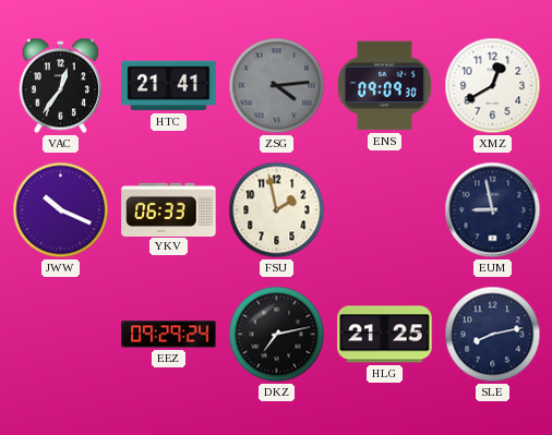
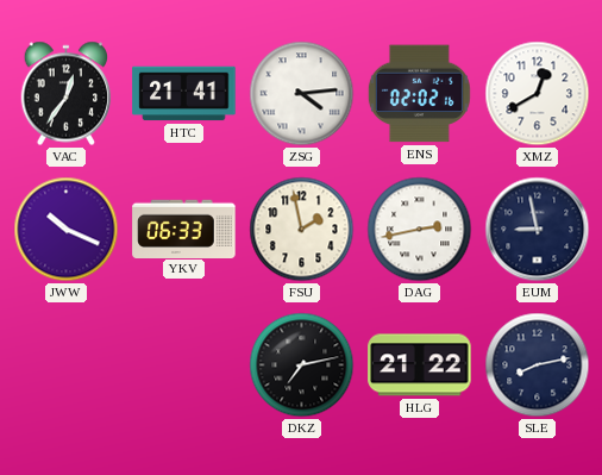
ZSG dial: grey -> white
ENS: 09:09 -> 02:02
DAG: none -> 2:43
EEZ: 09:29 -> none
HLG: 21:25 -> 21:22
